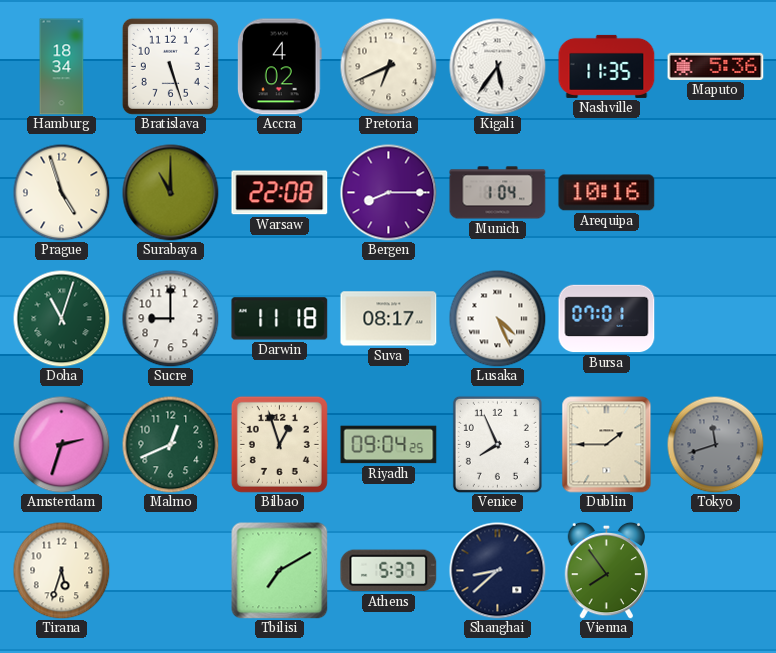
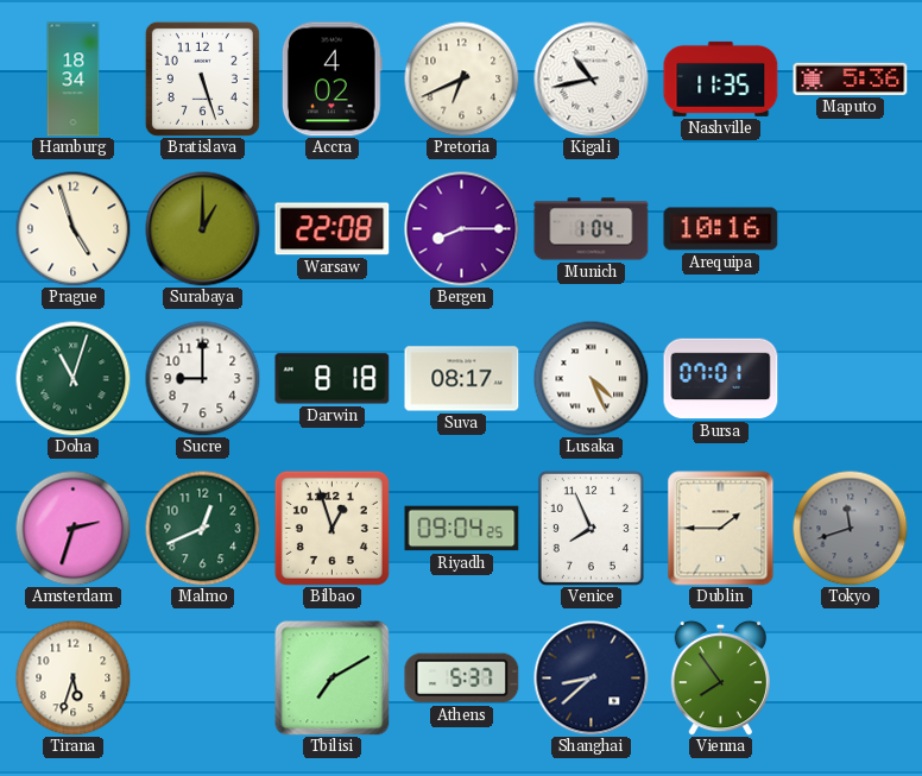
Kigali: 5:36 -> 10:43
Surabaya: 11:00 -> 1:00
Darwin: 11:18 -> 8:18
